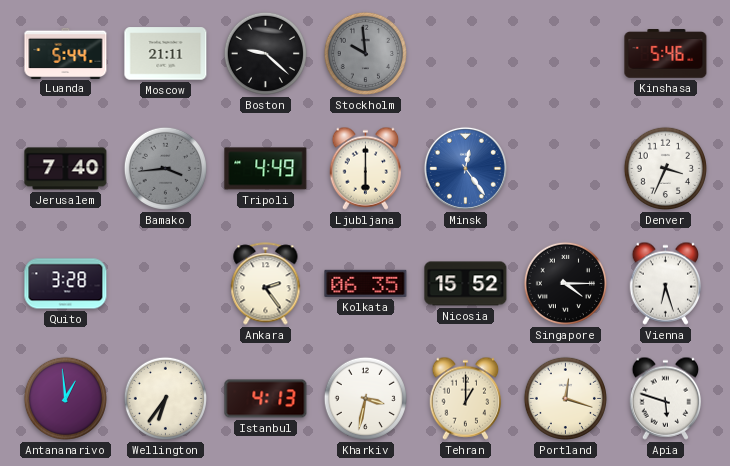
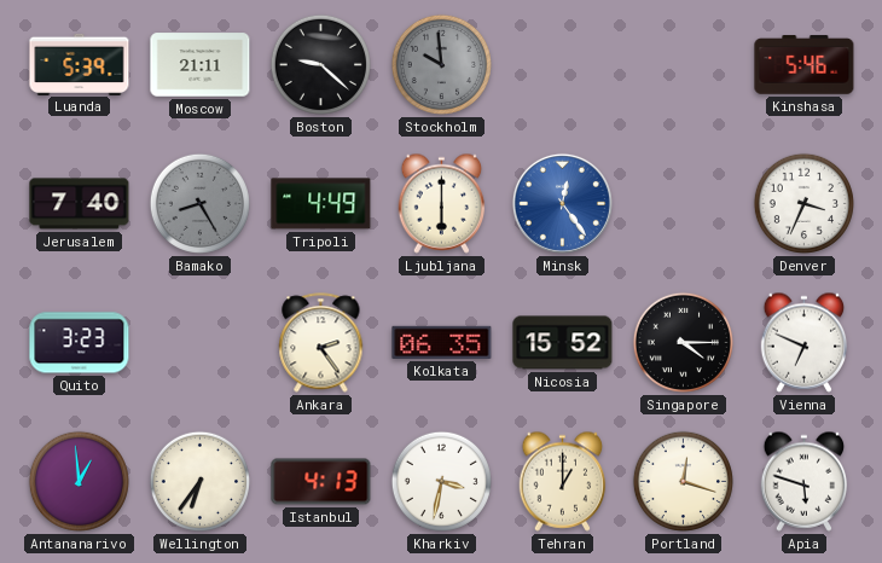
Luanda: 5:44 -> 5:39
Bamako: 3:44 -> 8:25
Quito: 3:28 -> 3:23
Vienna: 6:27 -> 6:49
